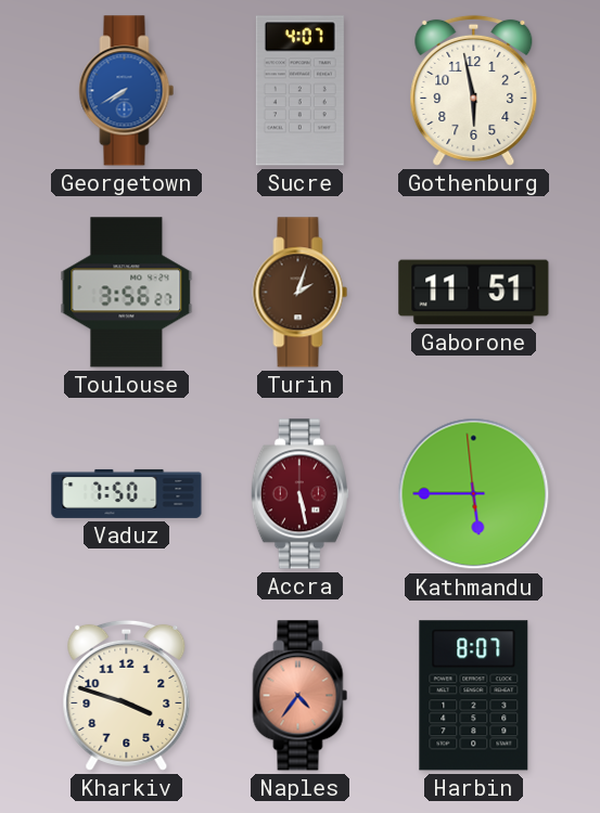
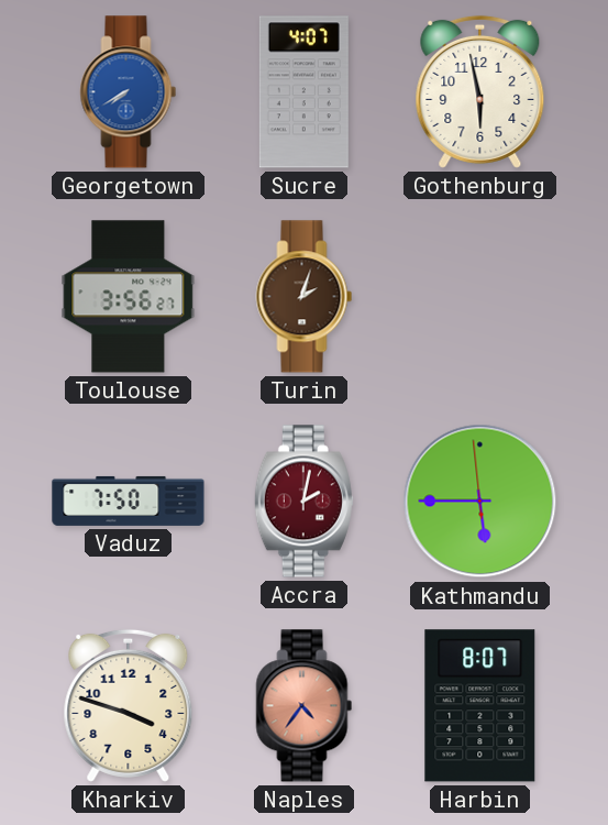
Gaborone: 11:51 -> none
Accra: 5:28 -> 2:02
